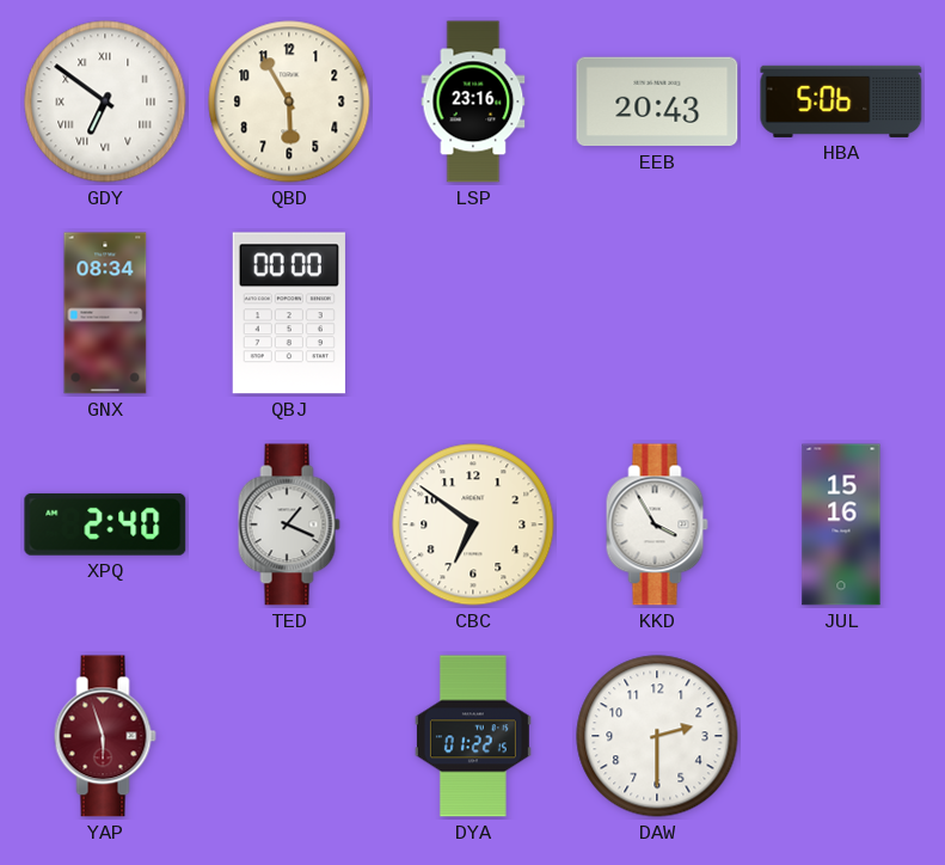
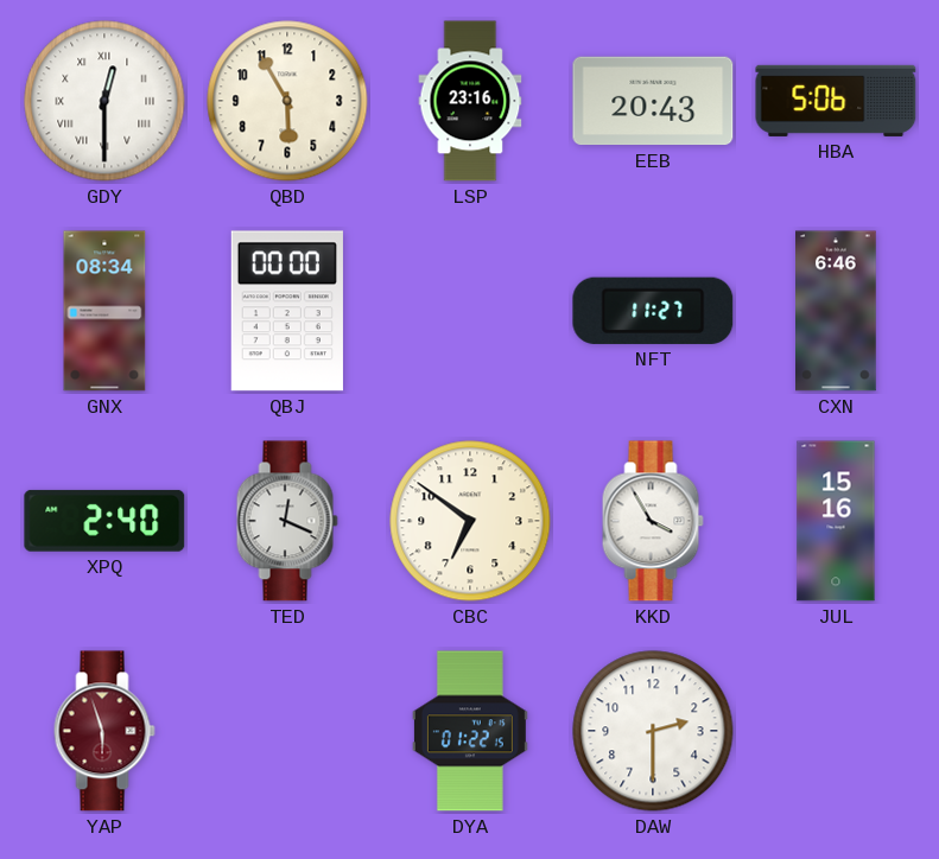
GDY: 6:51 -> 12:30
NFT: none -> 11:27
CXN: none -> 6:46
TED: 1:19 -> 12:19
